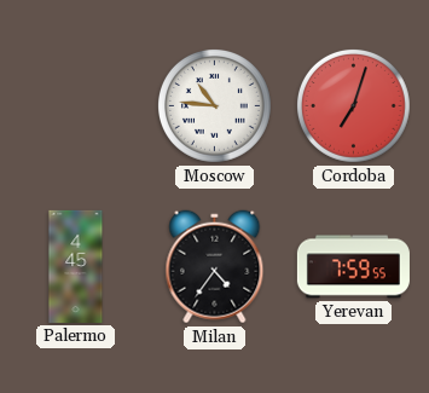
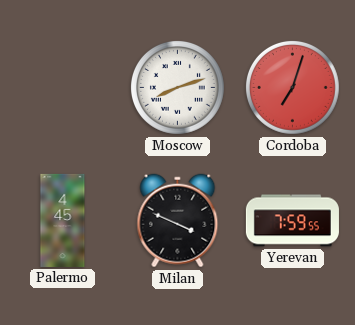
Moscow: 10:46 -> 8:12
Milan: 4:36 -> 3:49
